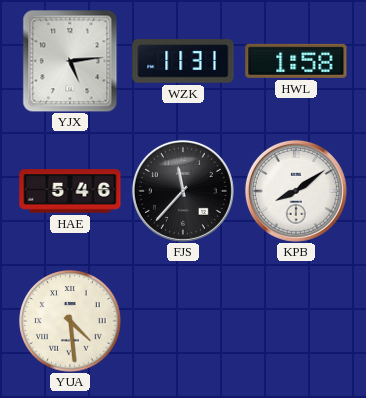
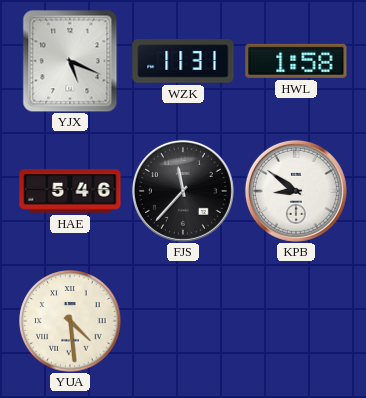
YJX: 5:14 -> 5:19
KPB: 8:09 -> 8:51
